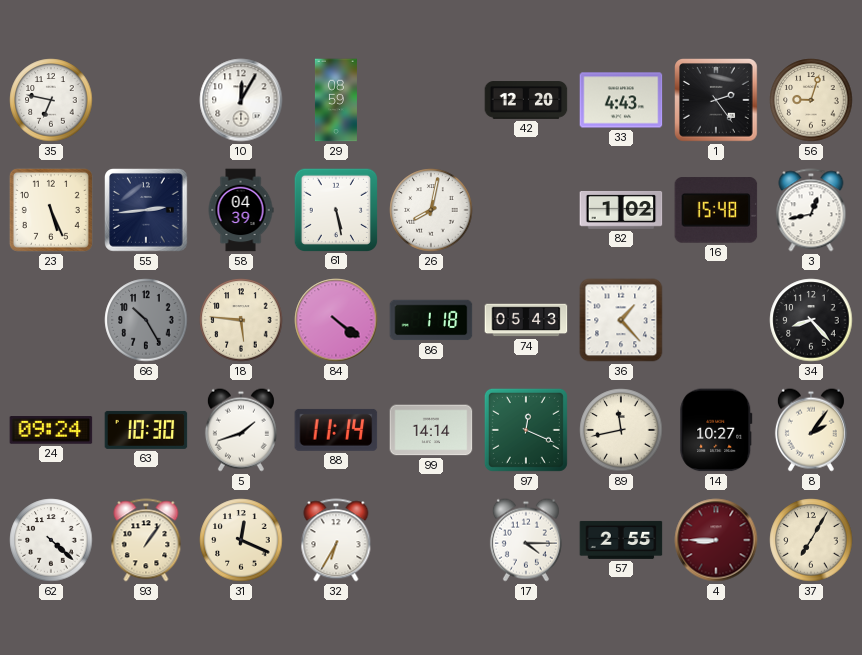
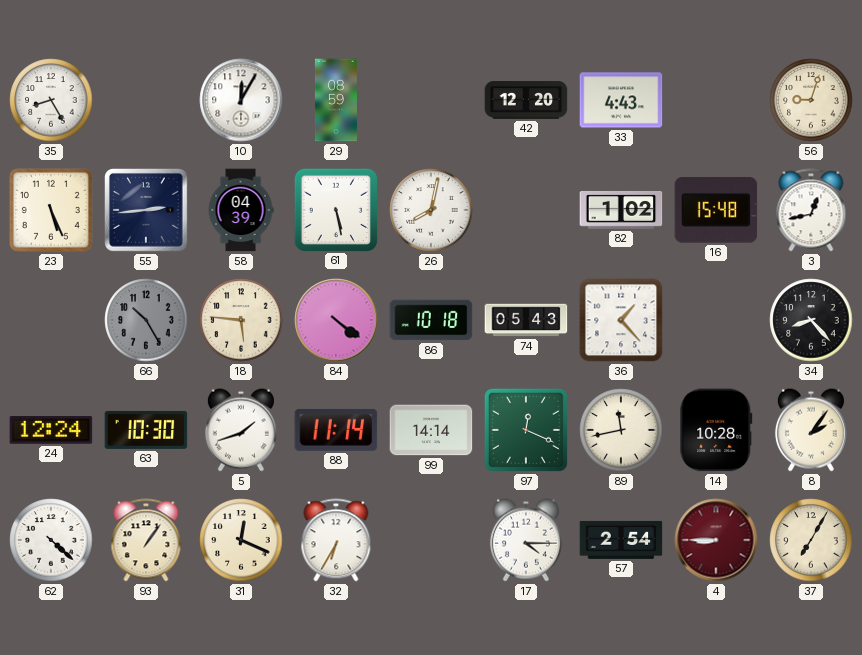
35: 6:47 -> 8:25
1: 2:24 -> none
86: 1:18 -> 10:18
24: 09:24 -> 12:24
14: 10:27 -> 10:28
57: 2:55 -> 2:54
